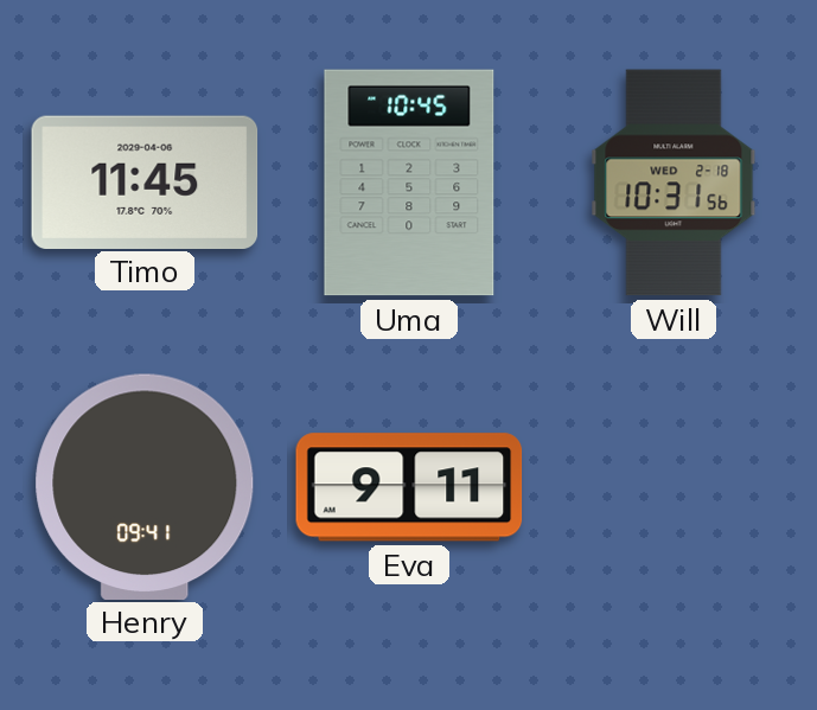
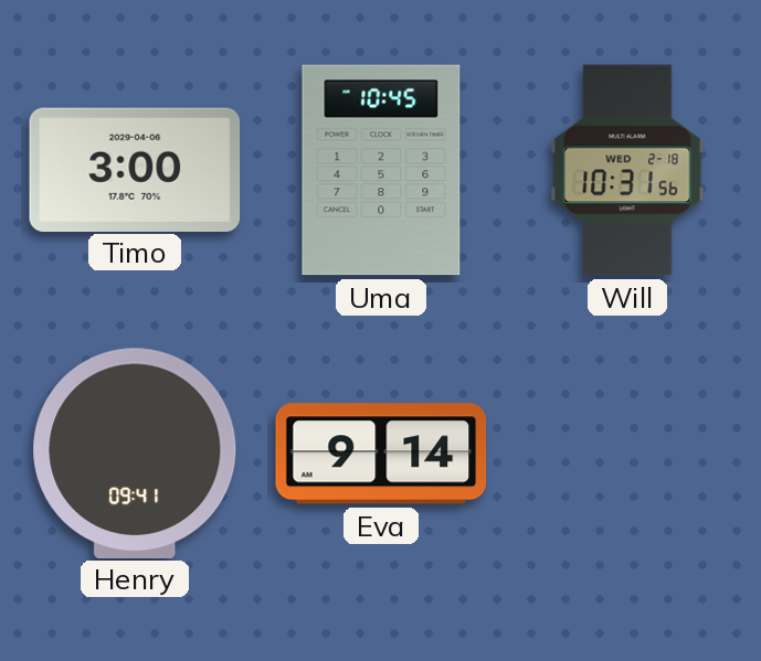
Timo: 11:45 -> 3:00
Eva: 9:11 -> 9:14
